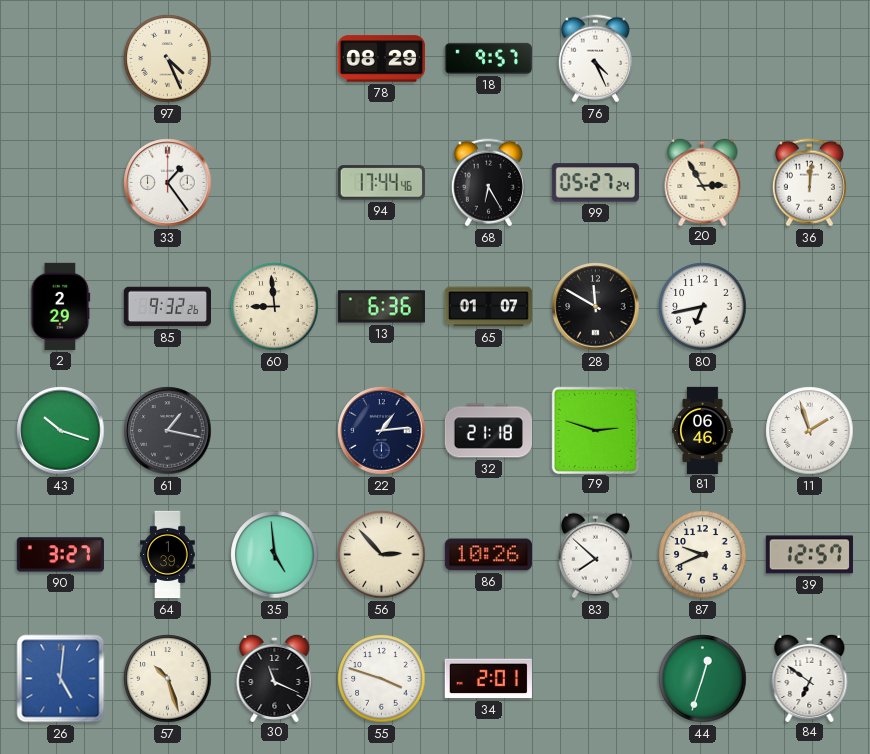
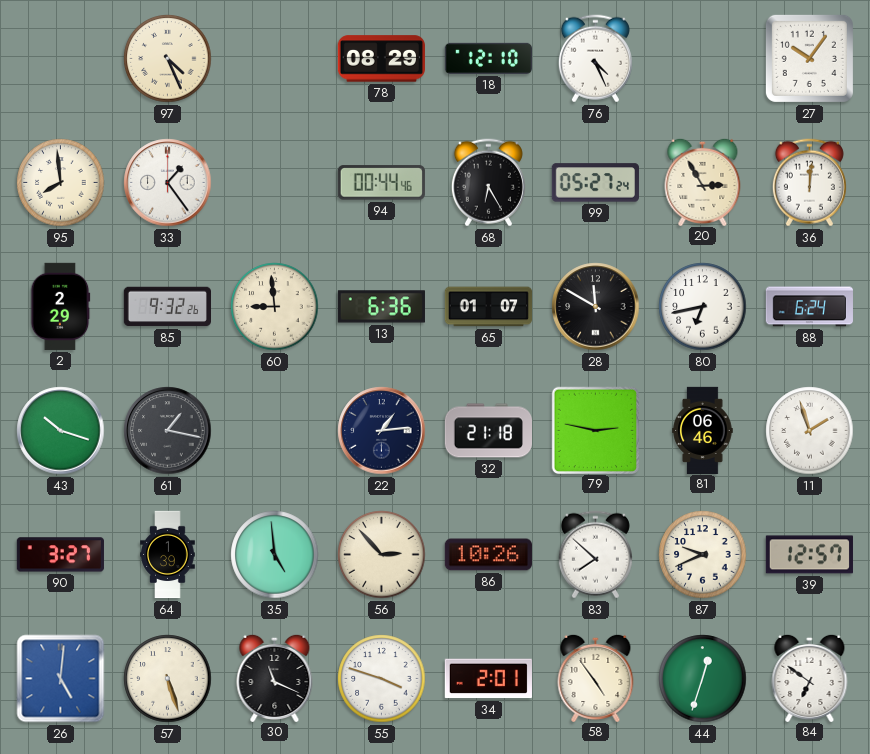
18: 9:57 -> 12:10
27: none -> 10:06
95: none -> 7:59
94: 17:44 -> 00:44
88: none -> 6:24
79: 2:48 -> 2:47
57: 10:27 -> 5:27
58: none -> 4:54
